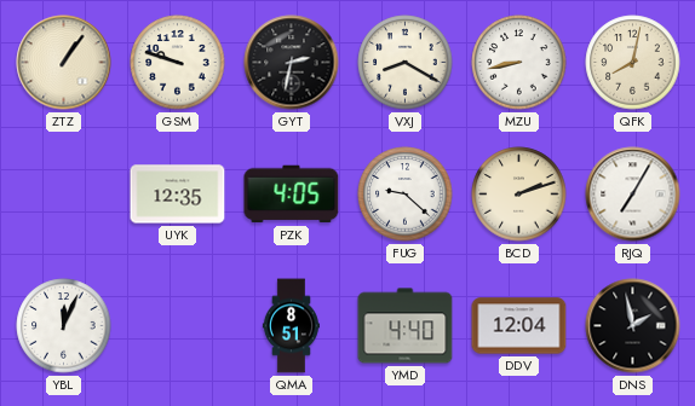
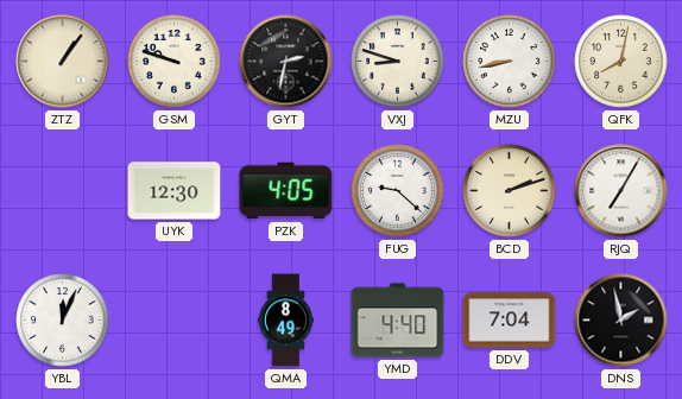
VXJ: 8:20 -> 8:48
UYK: 12:35 -> 12:30
QMA: 8:51 -> 8:49
DDV: 12:04 -> 7:04
